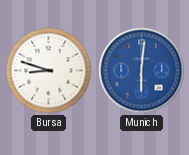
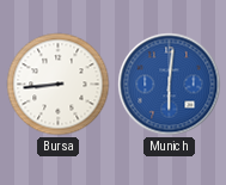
Bursa: 8:48 -> 8:44
